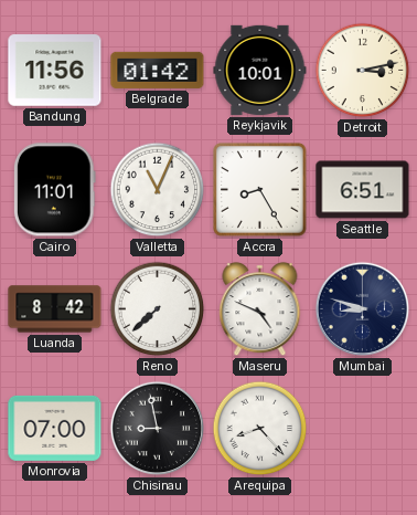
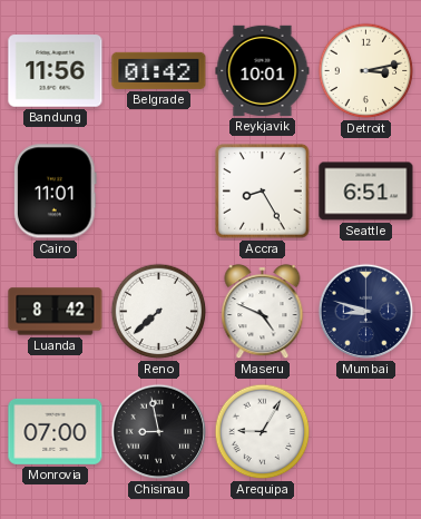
Valletta: 11:04 -> none
Arequipa: 8:23 -> 9:05
